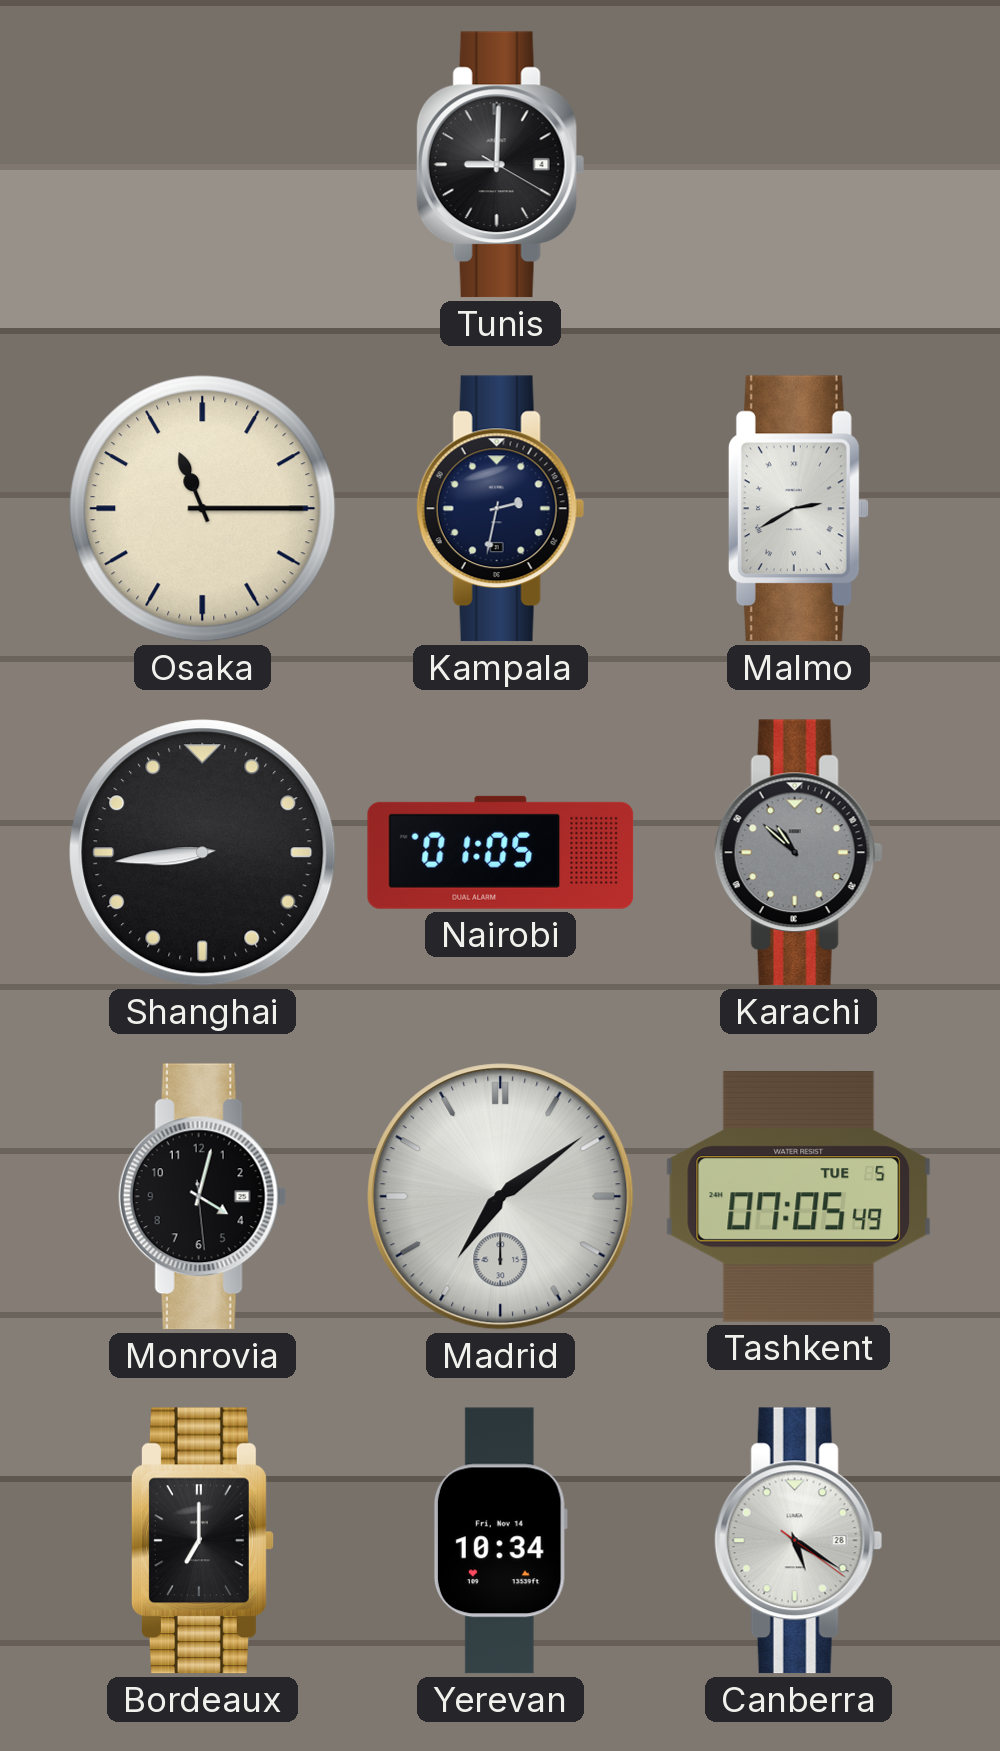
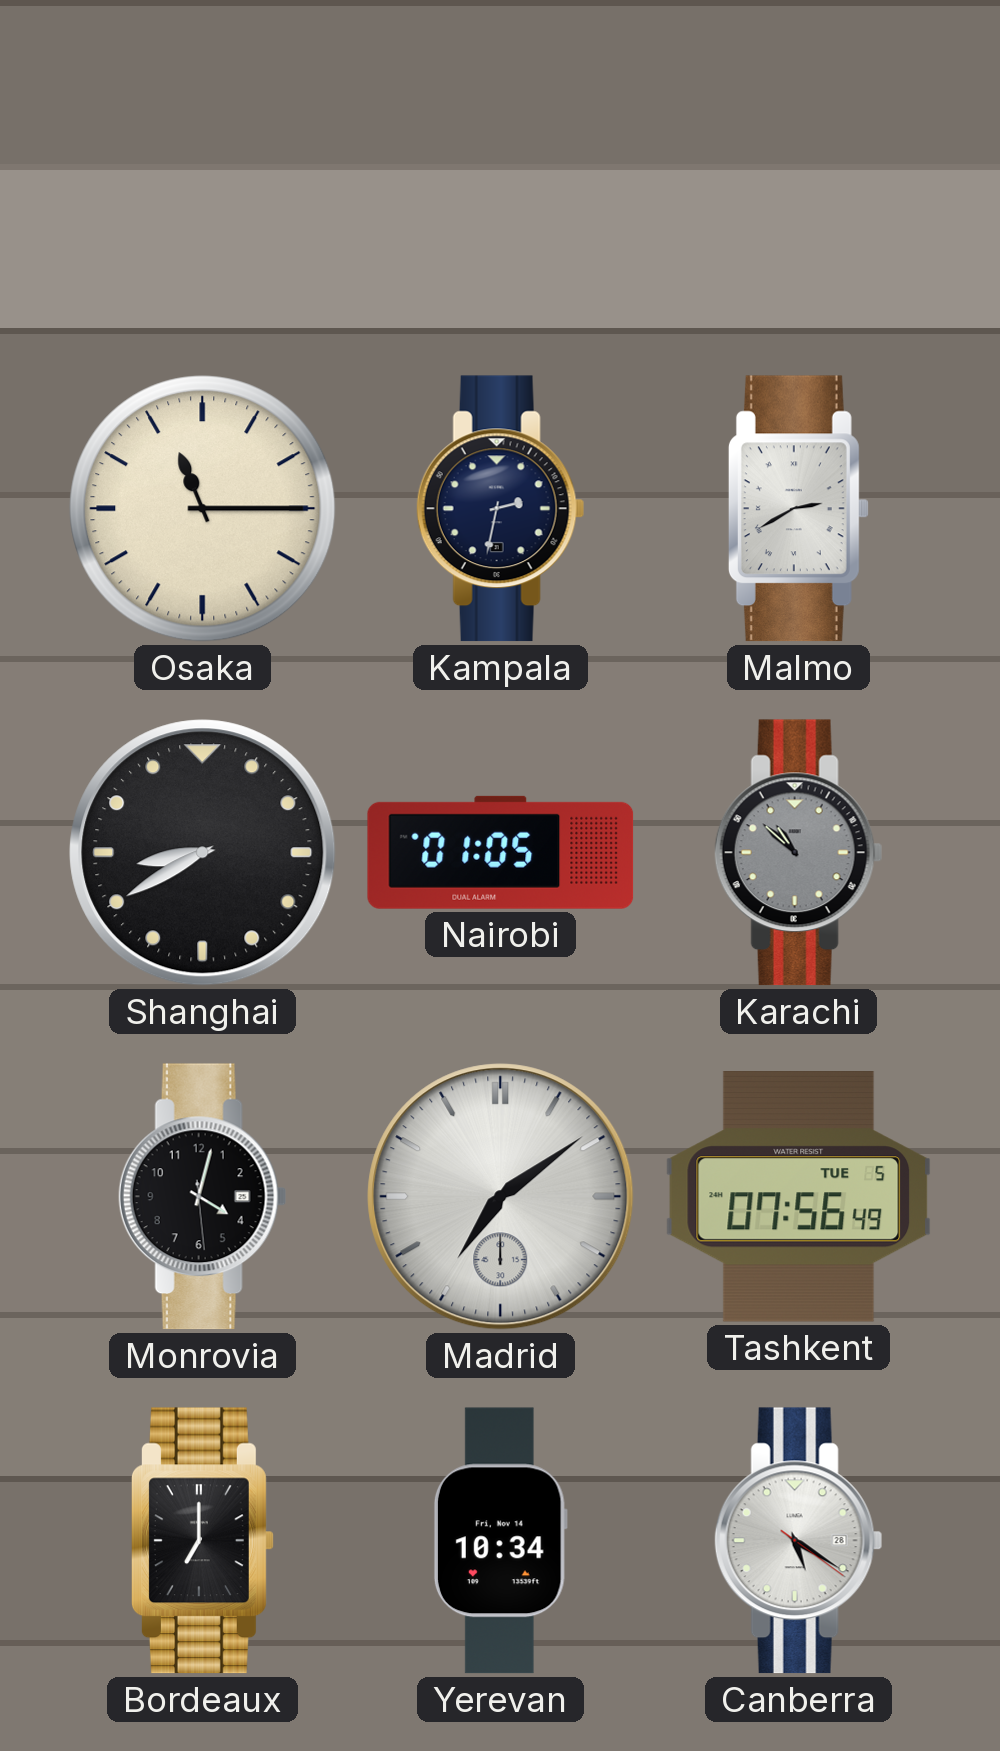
Tunis: 9:00 -> none
Shanghai: 8:44 -> 8:40
Tashkent: 07:05 -> 07:56
